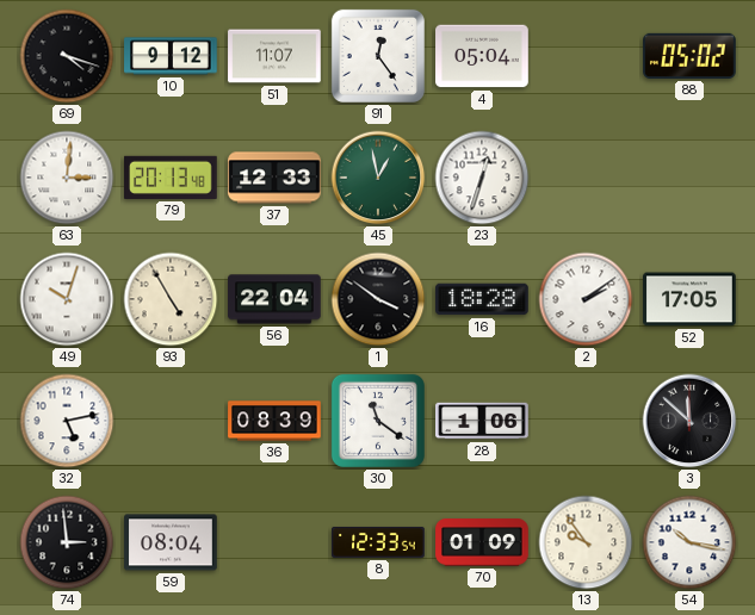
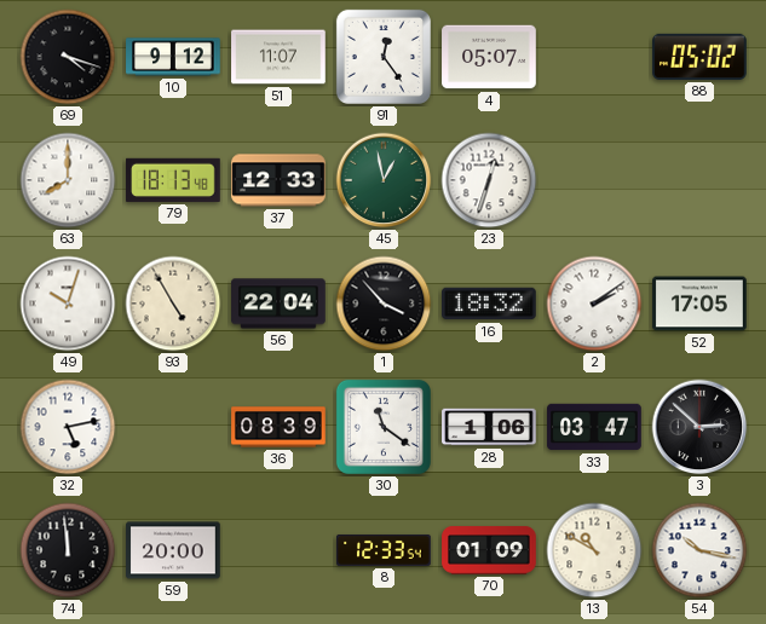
4: 05:04 -> 05:07
63: 3:01 -> 8:00
79: 20:13 -> 18:13
1: 3:51 -> 3:53
16: 18:28 -> 18:32
33: none -> 03:47
3: 11:52 -> 2:52
74: 2:59 -> 11:59
59: 08:04 -> 20:00
13: 9:54 -> 10:50
